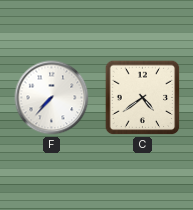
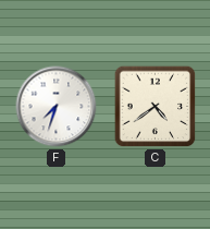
F: 7:37 -> 7:33
